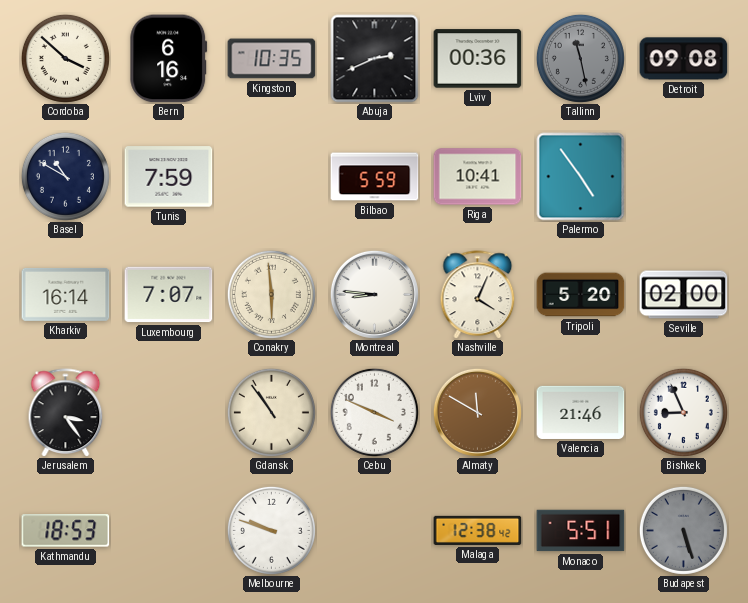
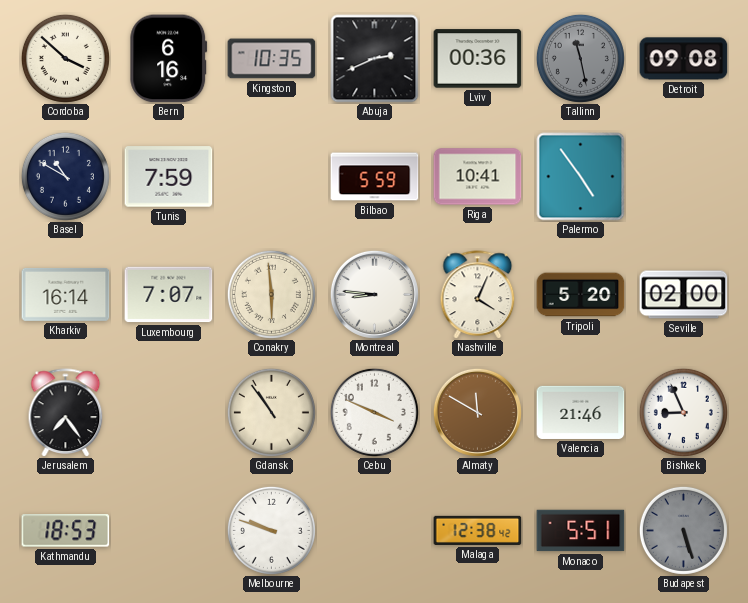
Jerusalem: 3:24 -> 7:24
